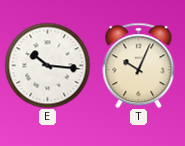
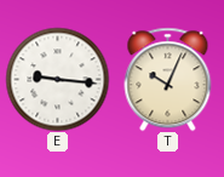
E: 10:16 -> 9:16
